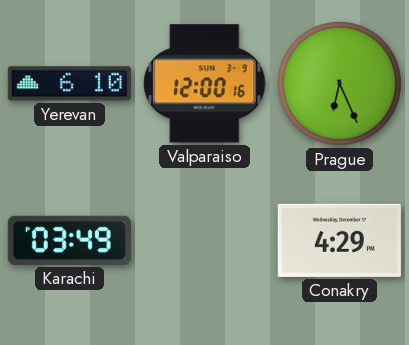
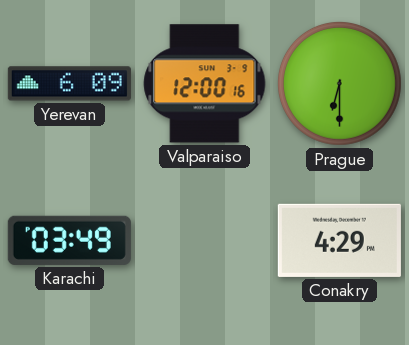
Yerevan: 6:10 -> 6:09
Prague: 6:26 -> 6:30
